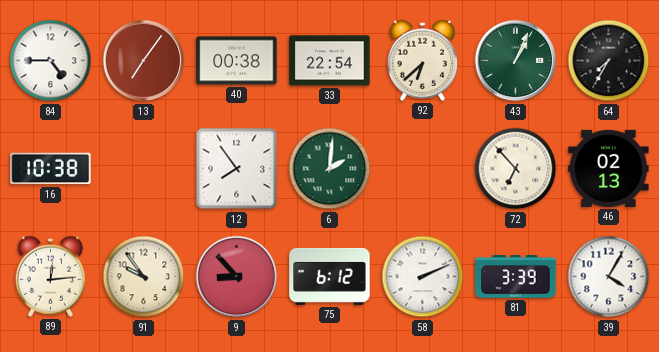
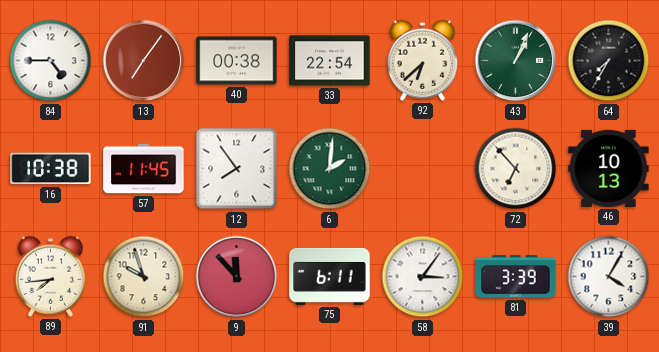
57: none -> 11:45
46: 02:13 -> 10:13
89: 12:14 -> 7:44
91: 9:54 -> 9:57
9: 8:53 -> 11:53
75: 6:12 -> 6:11
58: 2:11 -> 3:06
